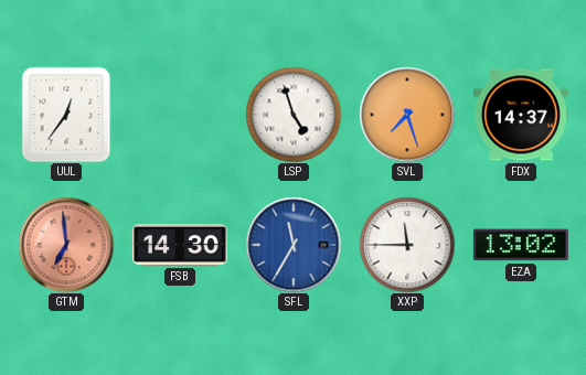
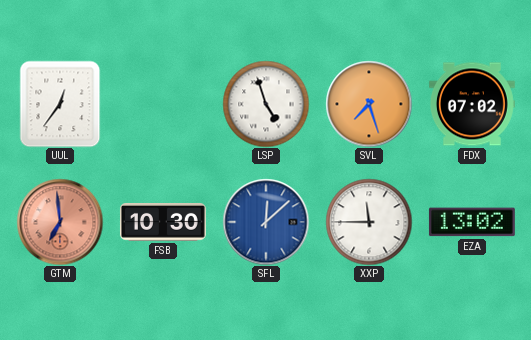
FDX: 14:37 -> 07:02
FSB: 14:30 -> 10:30
SFL: 11:35 -> 12:08
